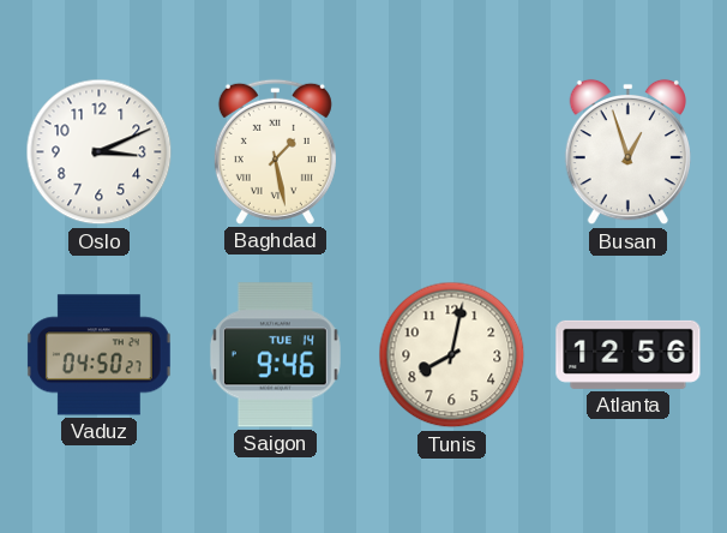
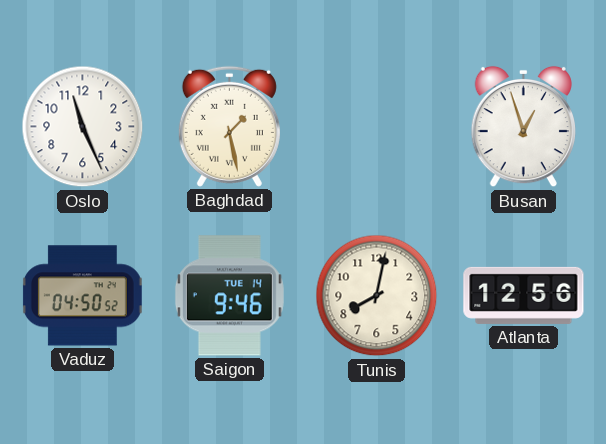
Oslo: 3:11 -> 11:26
Vaduz: 04:50:27 -> 04:50:52
